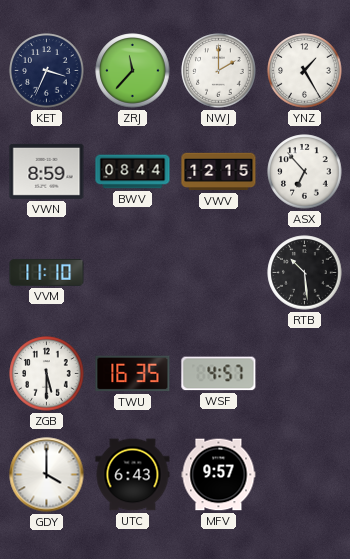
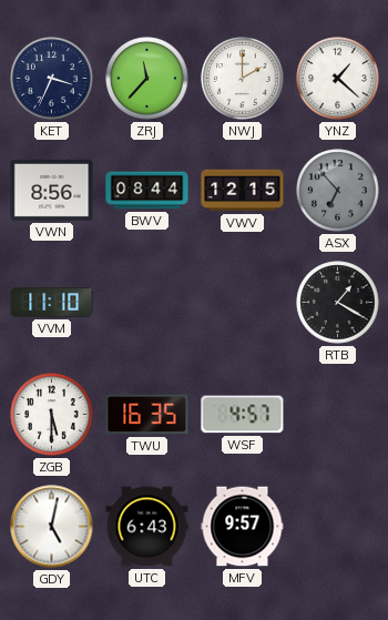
YNZ: 1:25 -> 1:22
VWN: 8:59 -> 8:56
ASX dial: white -> grey
RTB: 10:29 -> 1:20
GDY: 4:00 -> 5:02
